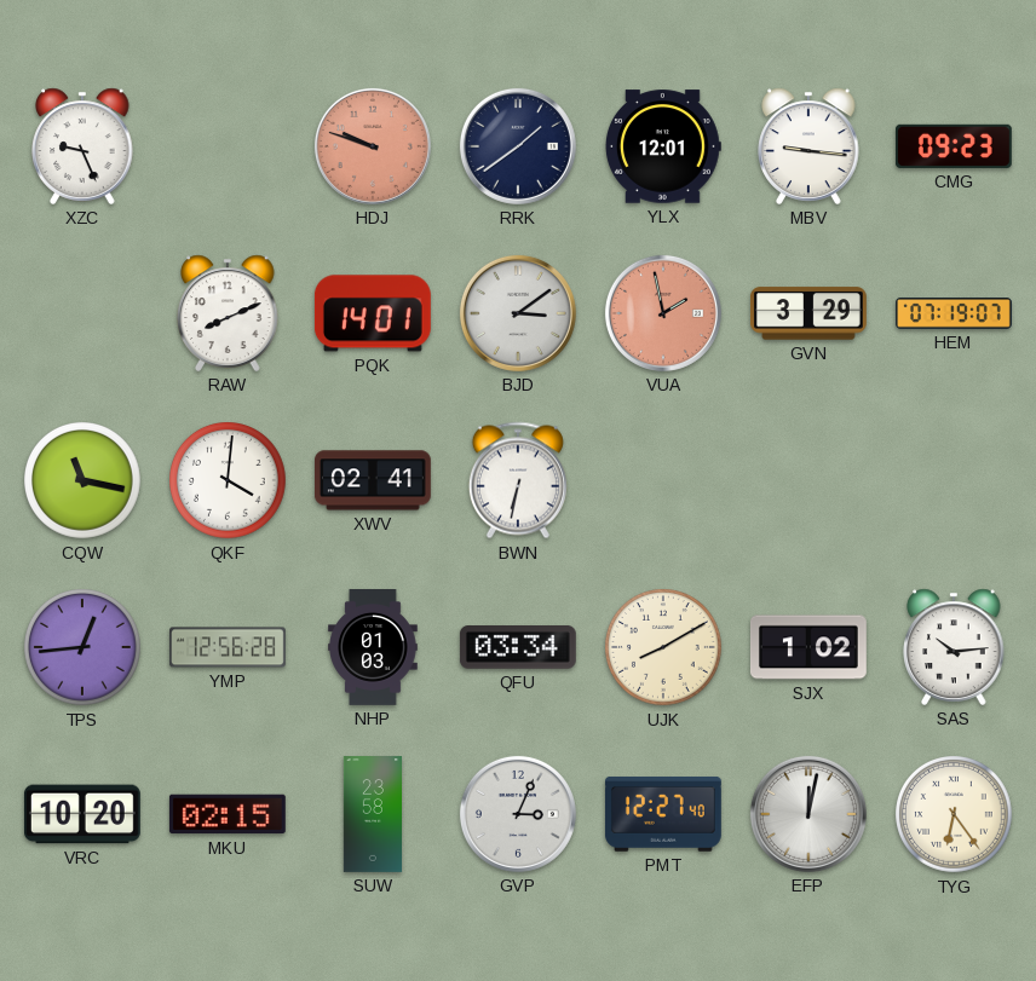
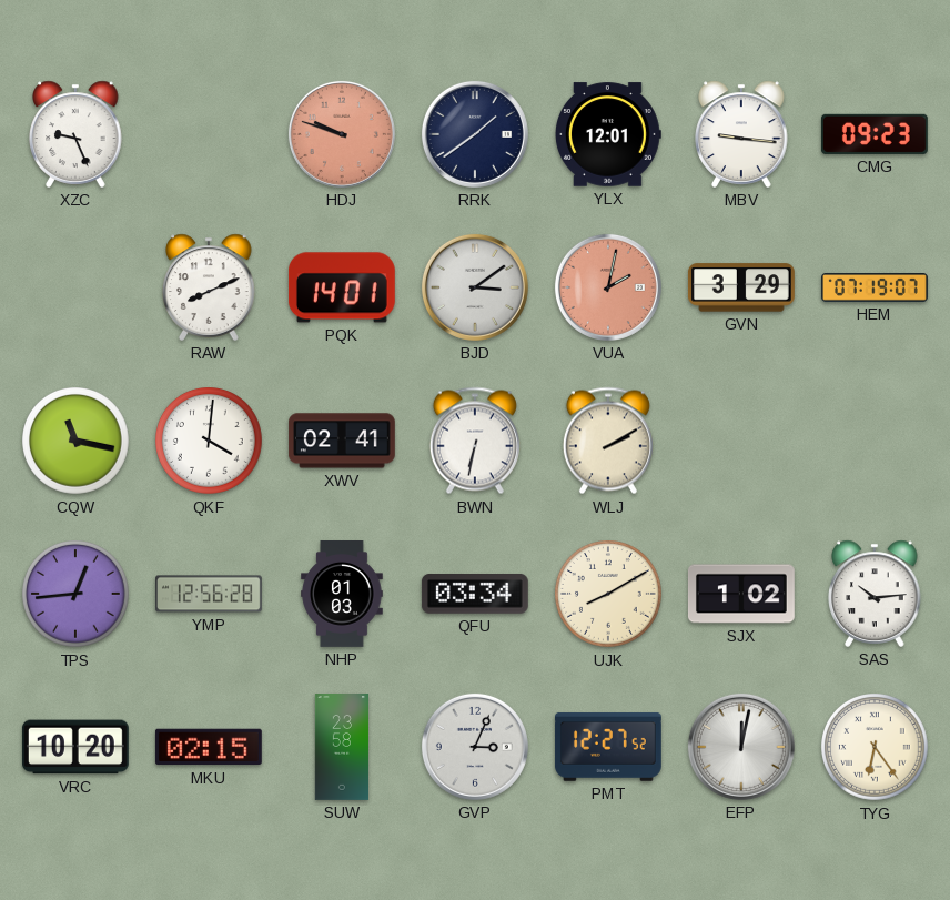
VUA: 1:58 -> 2:02
WLJ: none -> 2:10
PMT: 12:27:40 -> 12:27:52
